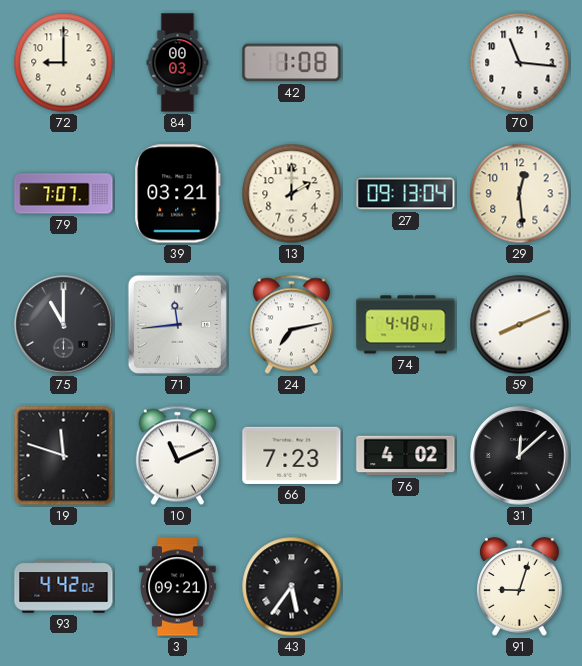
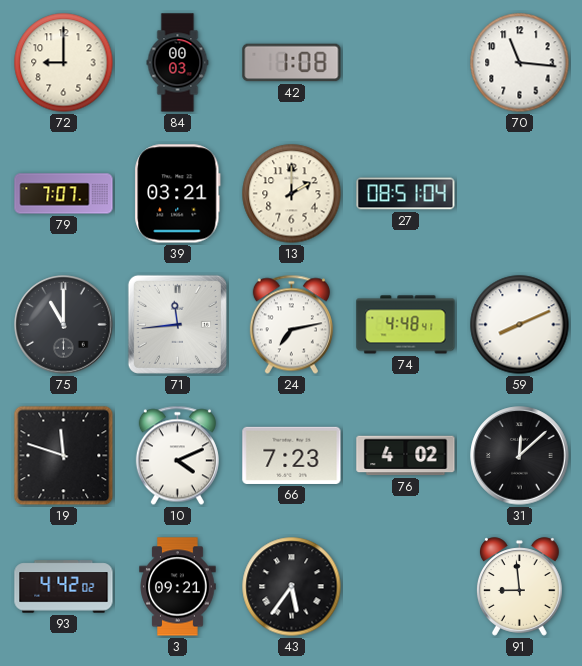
27: 09:13 -> 08:51
29: 12:29 -> none
10: 11:11 -> 4:11
91: 9:03 -> 8:59
